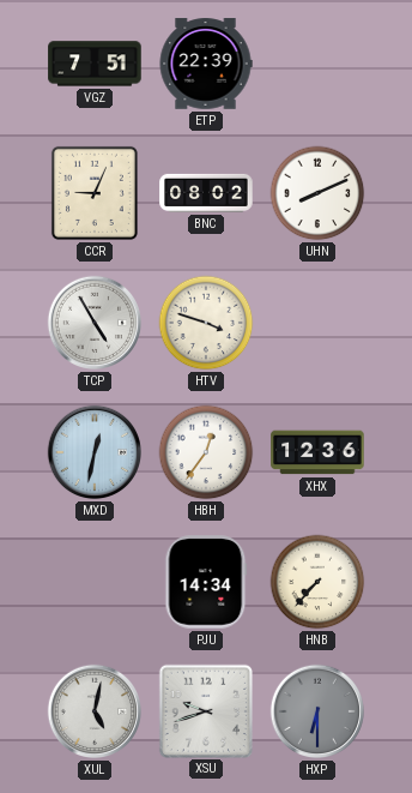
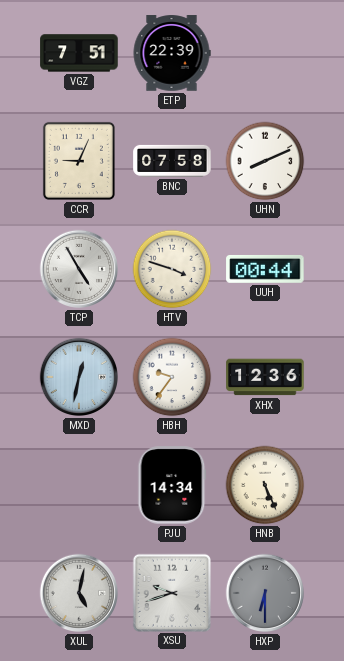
BNC: 08:02 -> 07:58
UUH: none -> 00:44
HBH: 12:36 -> 9:36
HNB: 7:37 -> 5:26
